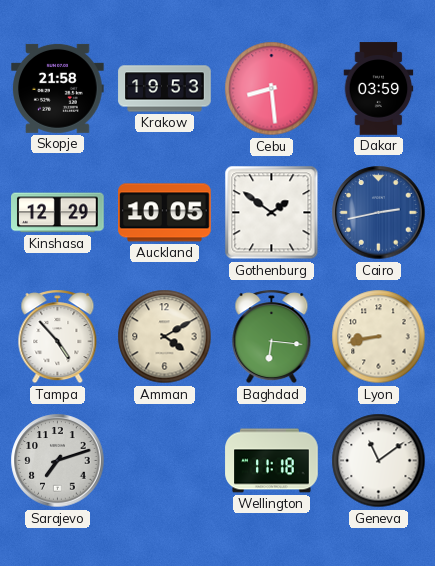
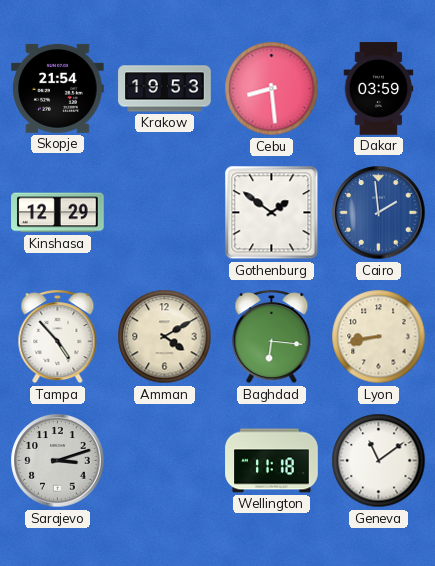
Skopje: 21:58 -> 21:54
Auckland: 10:05 -> none
Cairo: 2:43 -> 1:59
Sarajevo: 7:12 -> 3:12
